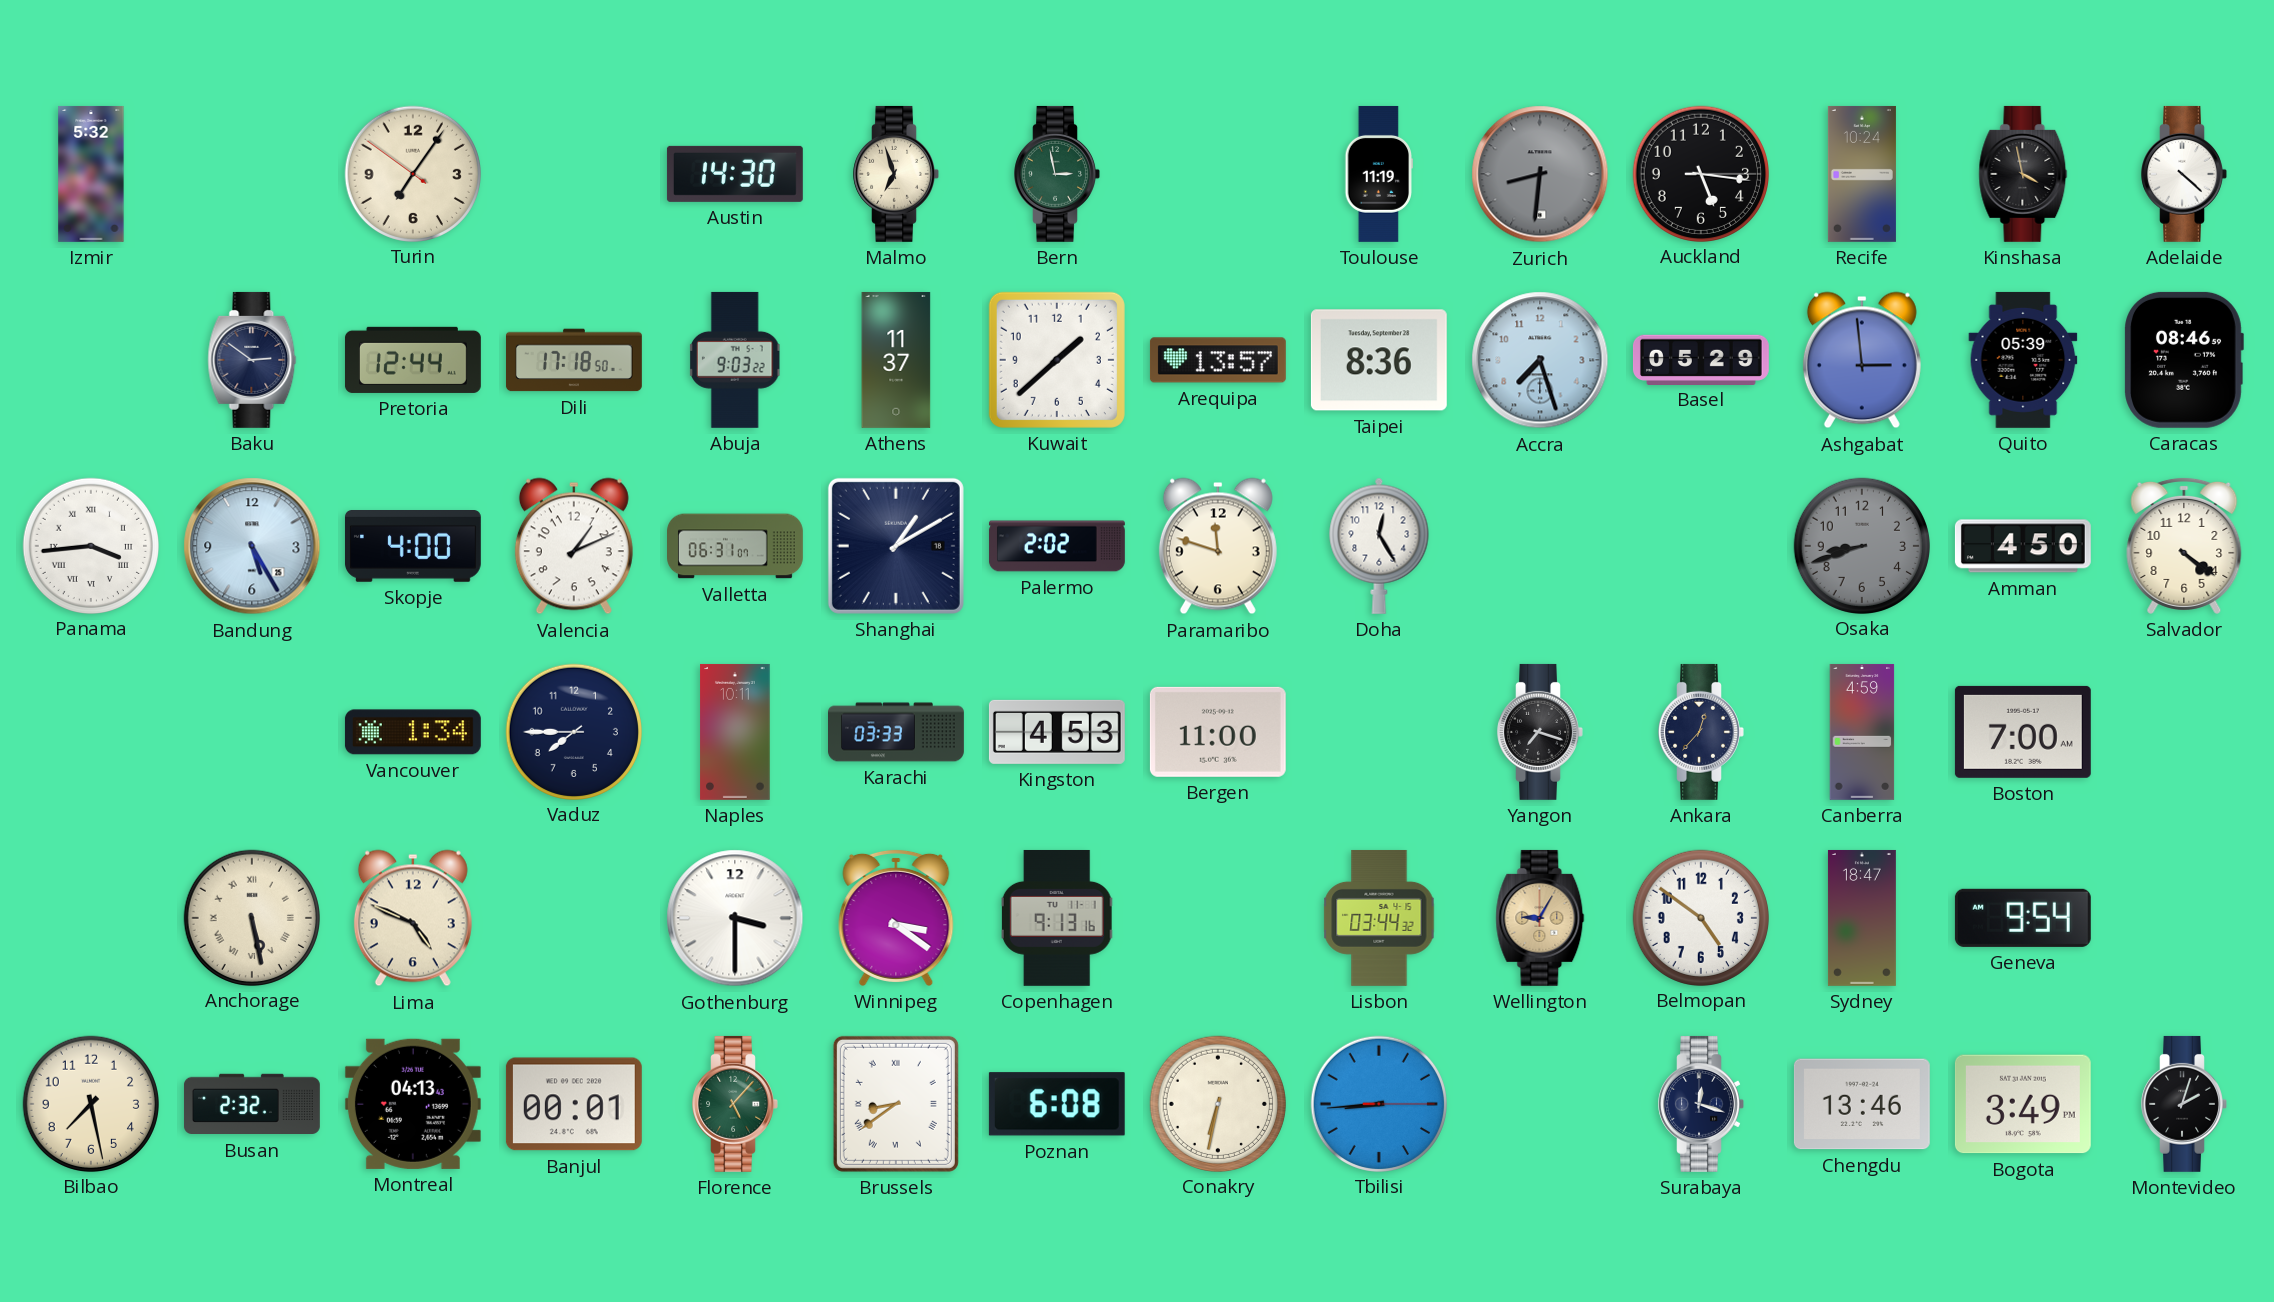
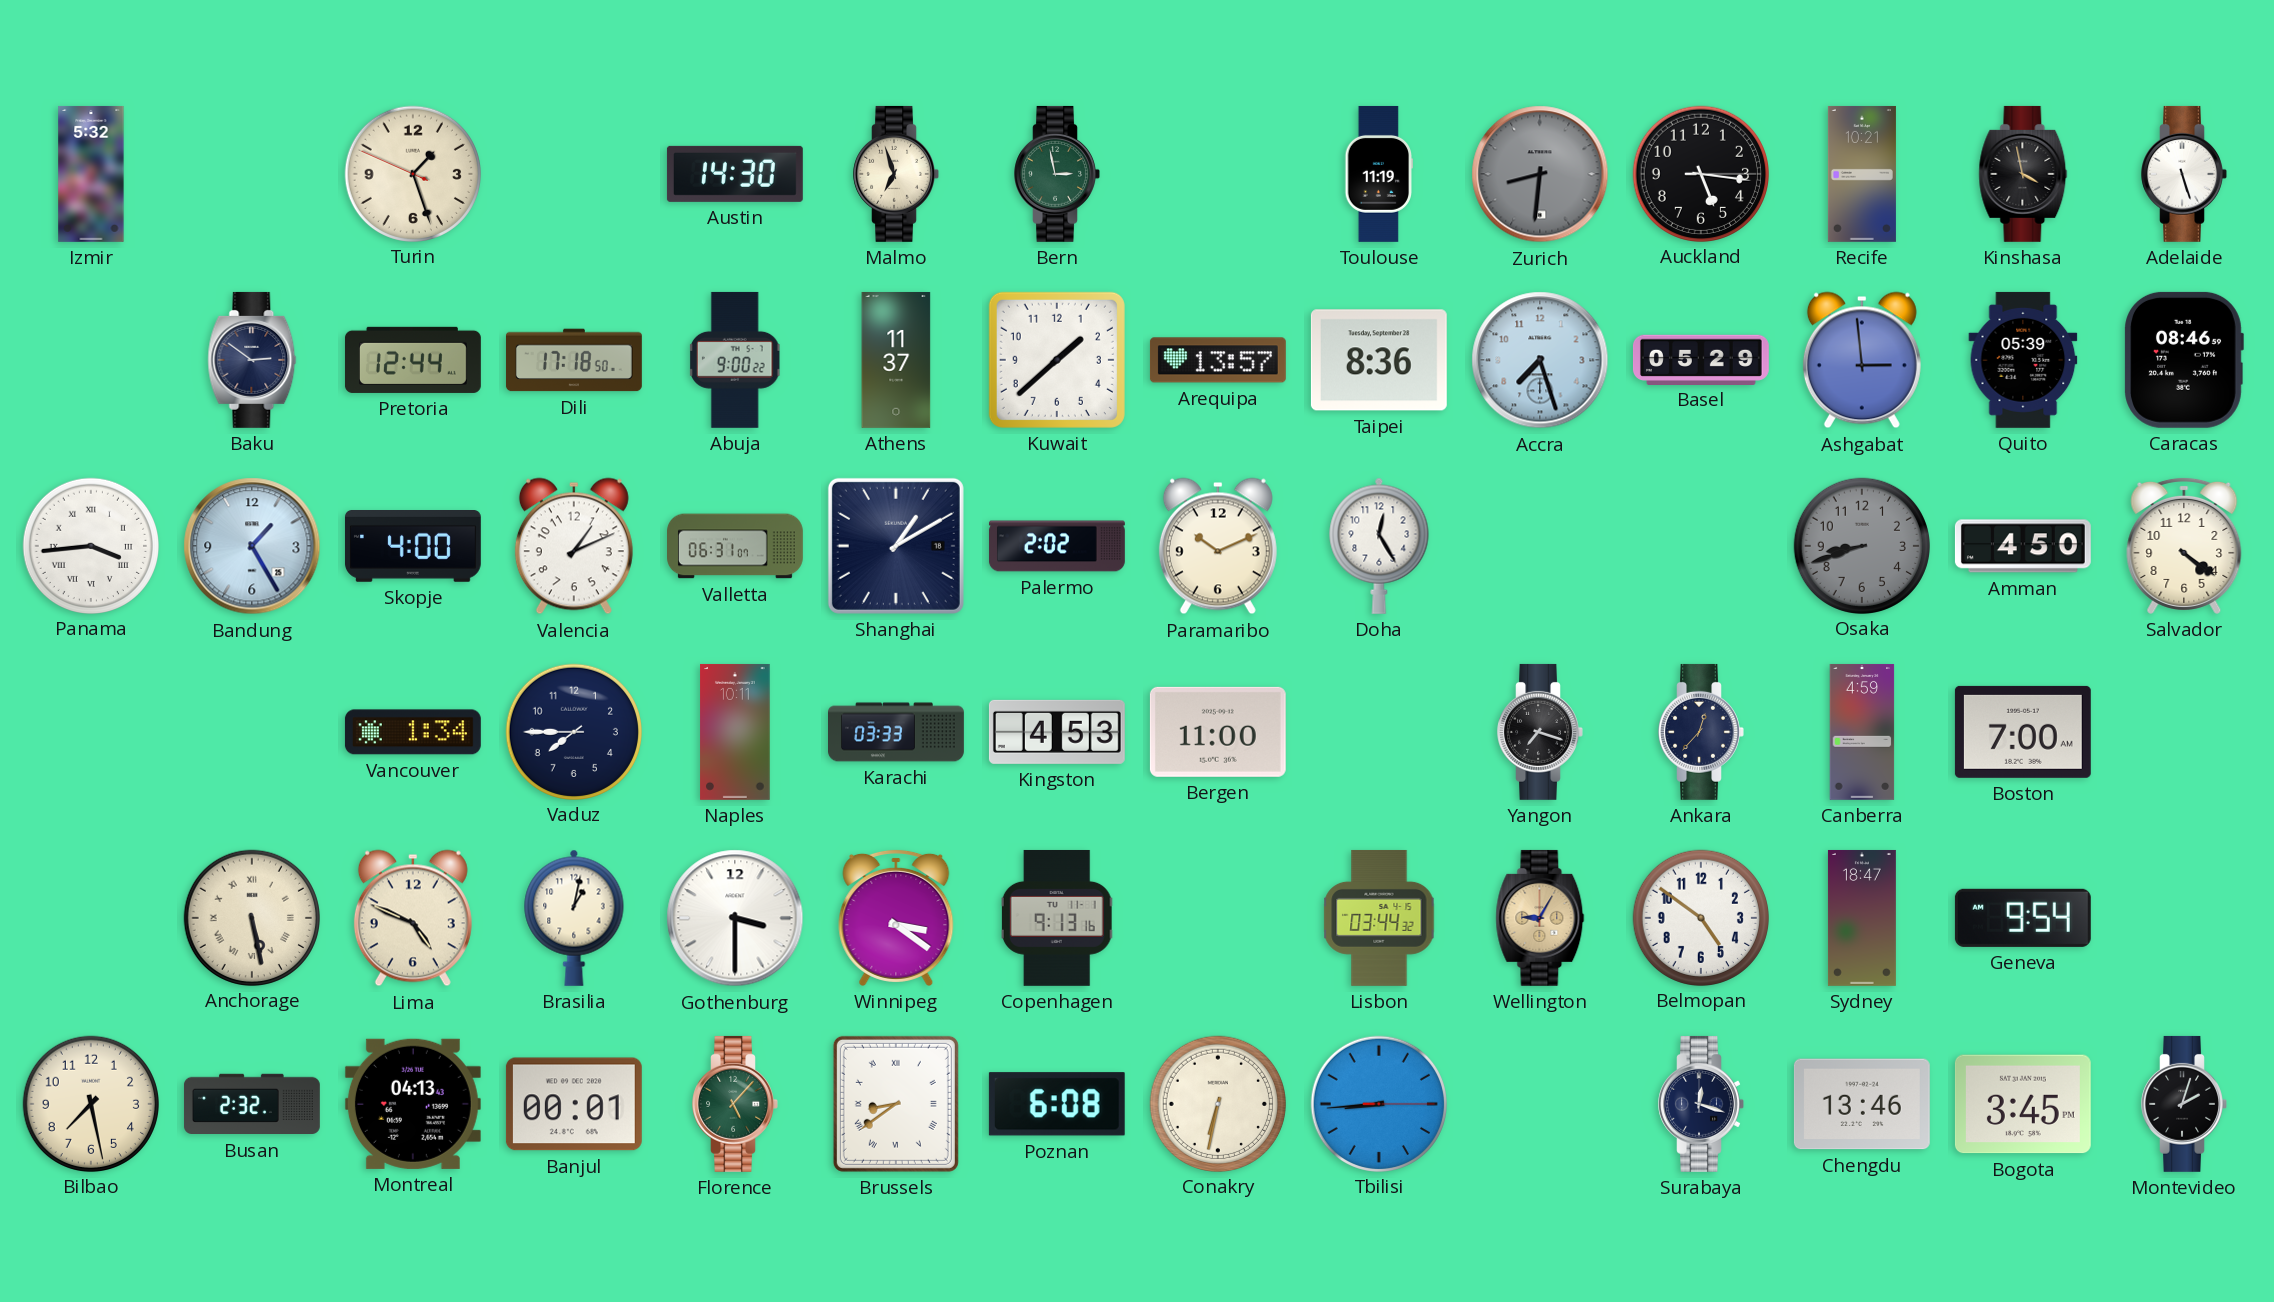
Turin: 7:05 -> 1:26
Recife: 10:24 -> 10:21
Adelaide: 4:22 -> 5:27
Abuja: 9:03 -> 9:00
Bandung: 5:25 -> 1:25
Paramaribo: 11:48 -> 10:11
Brasilia: none -> 1:02
Bogota: 3:49 -> 3:45
